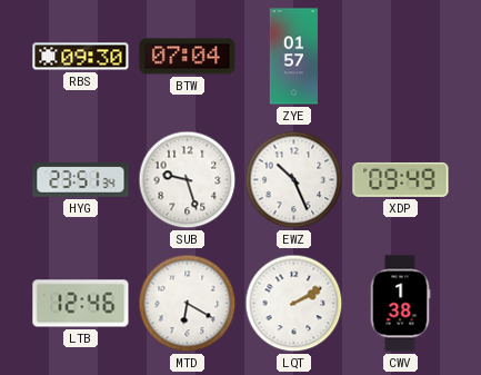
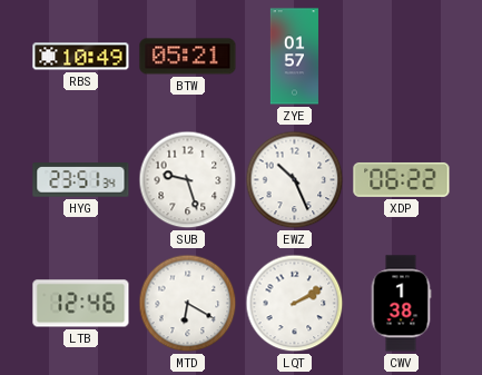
RBS: 09:30 -> 10:49
BTW: 07:04 -> 05:21
XDP: 09:49 -> 06:22
